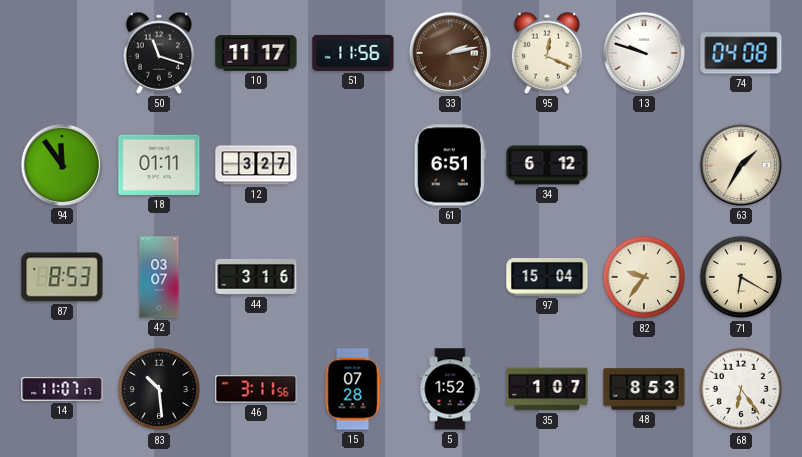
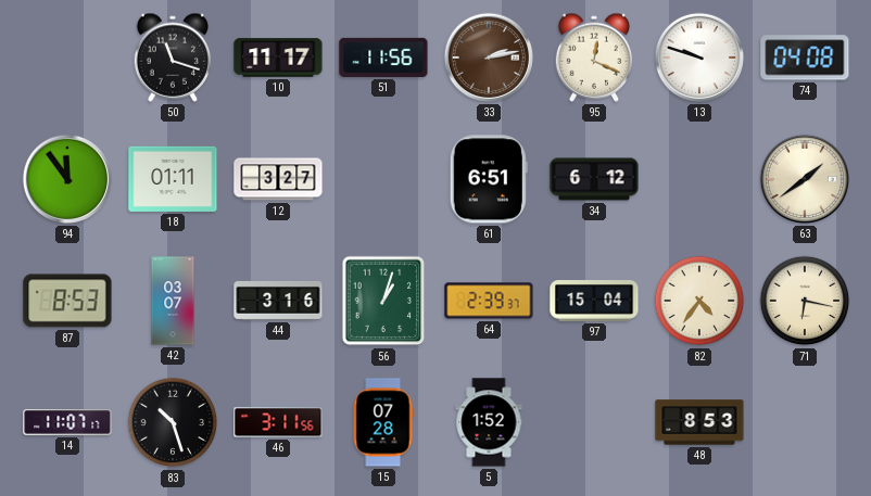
63: 1:35 -> 1:39
56: none -> 1:03
64: none -> 2:39
82: 9:36 -> 4:36
71: 6:20 -> 6:17
83: 10:29 -> 10:27
35: 1:07 -> none
68: 6:24 -> none
